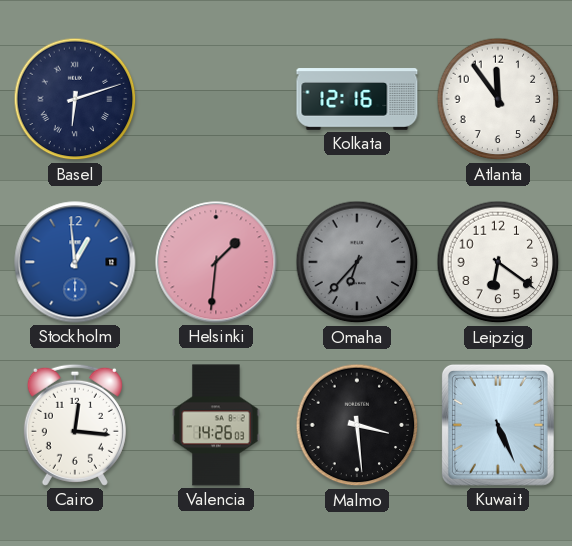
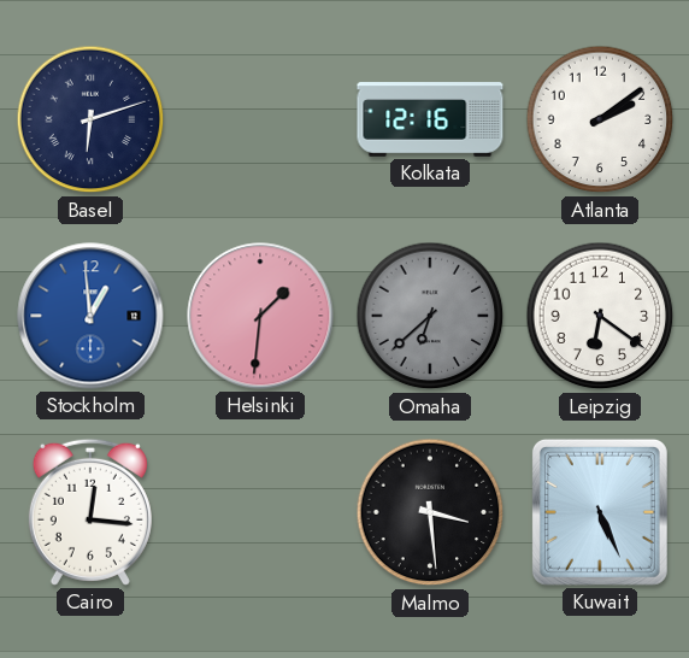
Atlanta: 11:54 -> 2:09
Omaha: 6:37 -> 6:38
Valencia: 14:26 -> none
